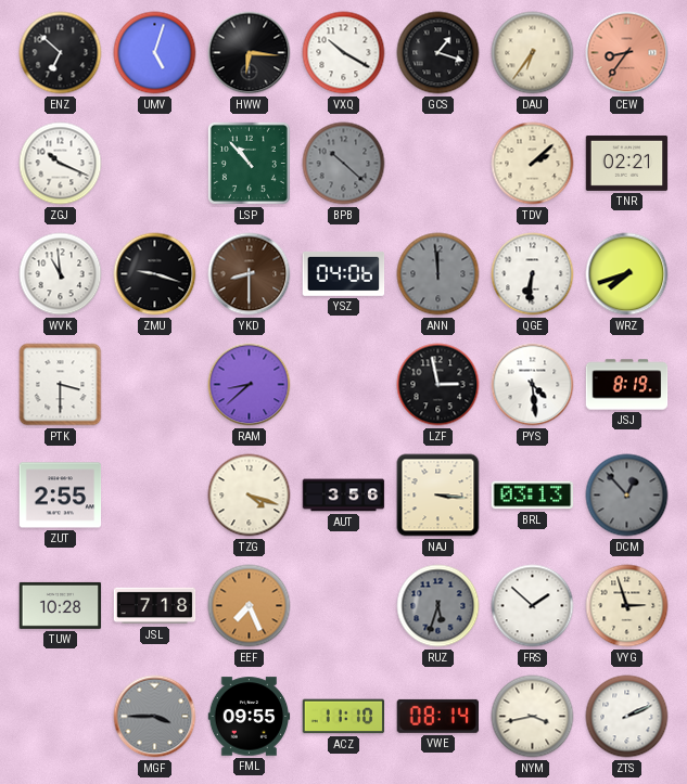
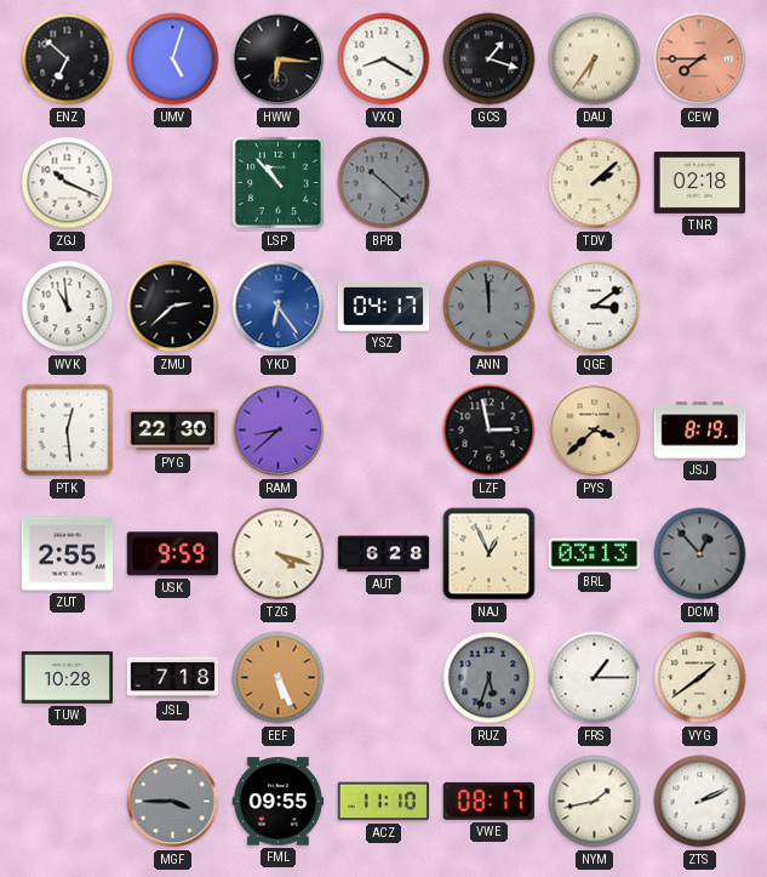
VXQ: 10:20 -> 8:20
CEW: 8:36 -> 7:45
TNR: 02:21 -> 02:18
ZMU: 9:18 -> 2:38
YKD: 8:30 -> 6:24
YKD dial: brown -> blue
YSZ: 04:06 -> 04:17
QGE: 6:31 -> 3:09
WRZ: 7:42 -> none
PTK: 3:30 -> 12:29
PYG: none -> 22:30
PYS: 4:29 -> 3:38
PYS dial: white -> champagne
USK: none -> 9:59
AUT: 3:56 -> 6:28
NAJ: 3:16 -> 12:56
EEF: 7:26 -> 5:26
FRS: 1:52 -> 1:15
VYG: 2:57 -> 1:39
VWE: 08:14 -> 08:17
NYM: 3:43 -> 1:43
